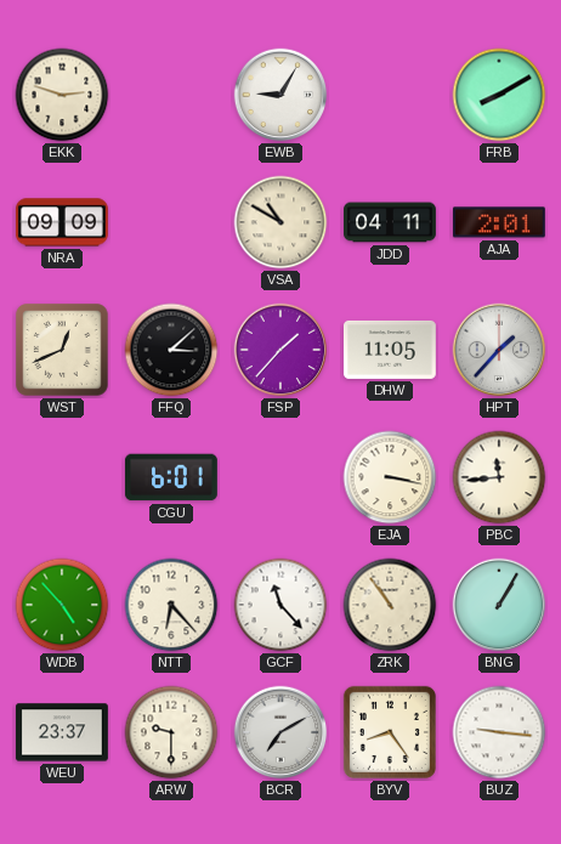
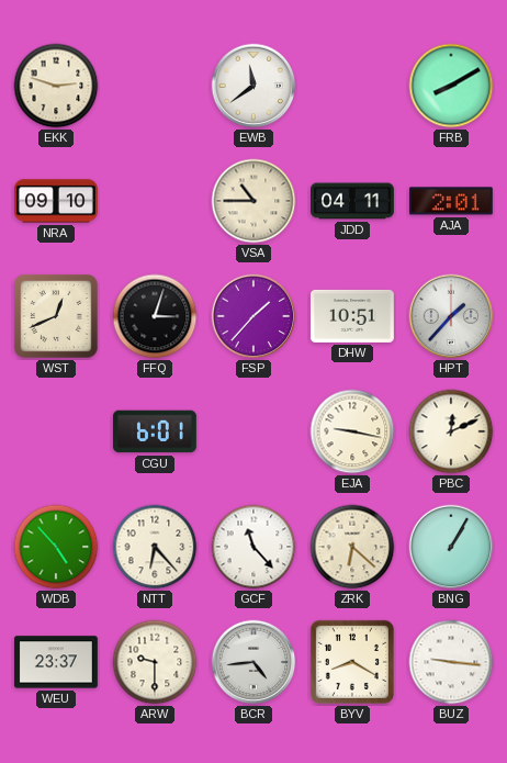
EWB: 9:05 -> 11:39
NRA: 09:09 -> 09:10
VSA: 10:50 -> 10:45
FFQ: 3:08 -> 3:03
DHW: 11:05 -> 10:51
EJA: 3:17 -> 9:17
PBC: 11:44 -> 12:11
ZRK: 10:54 -> 6:22
BCR: 7:10 -> 4:44
BYV: 8:24 -> 8:20
